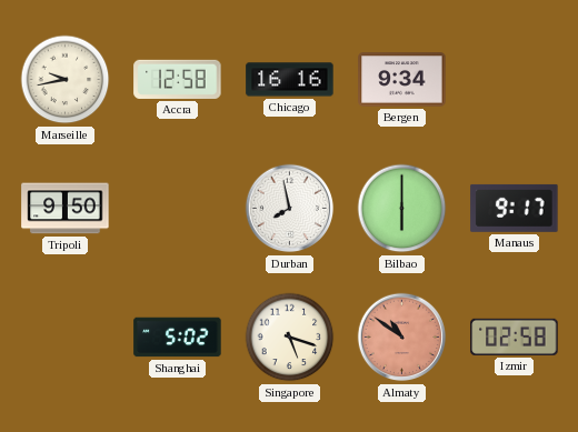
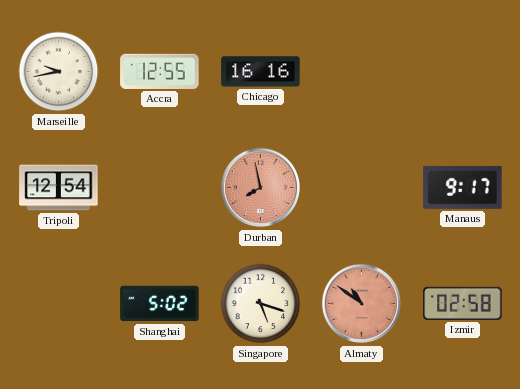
Accra: 12:58 -> 12:55
Bergen: 9:34 -> none
Tripoli: 9:50 -> 12:54
Durban dial: white -> salmon
Bilbao: 6:00 -> none
